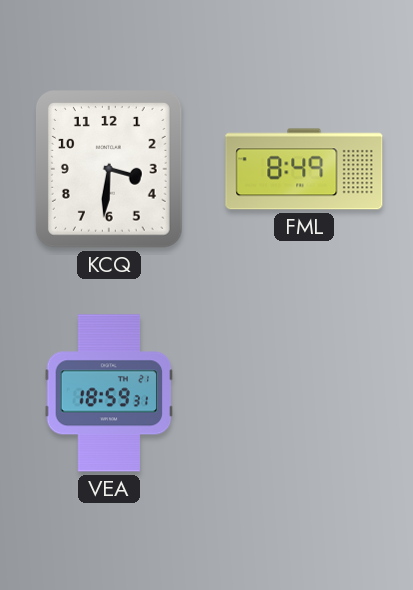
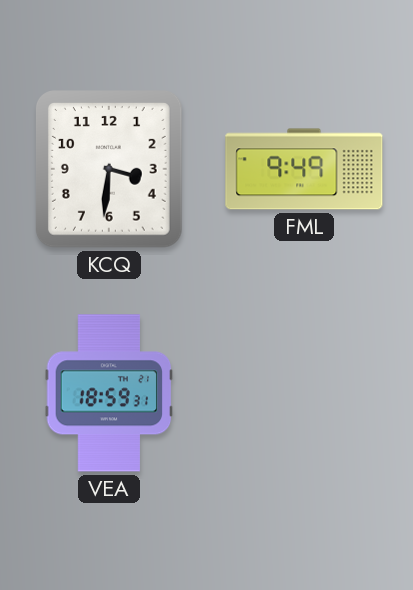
FML: 8:49 -> 9:49
